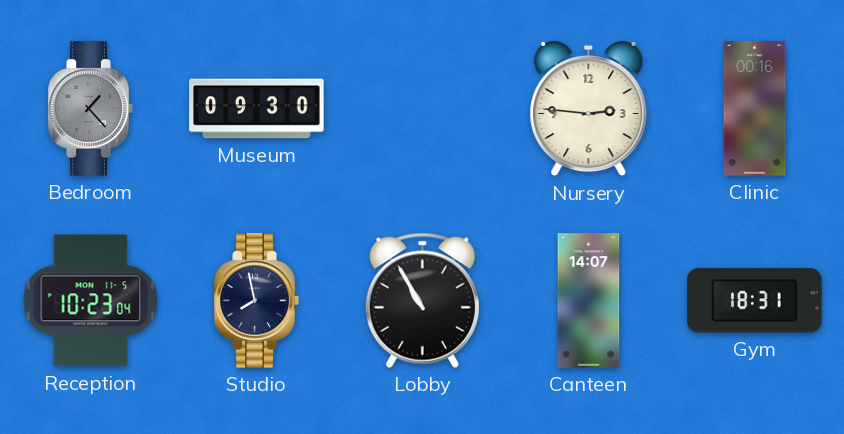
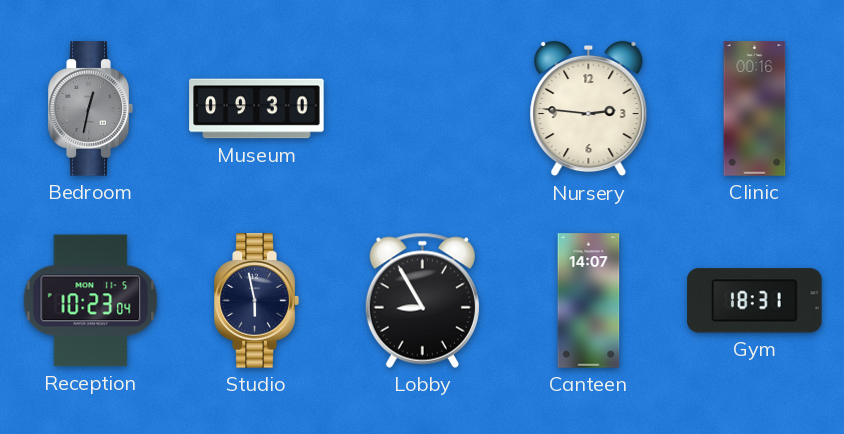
Bedroom: 1:23 -> 12:32
Studio: 7:58 -> 5:58
Lobby: 10:55 -> 8:55
